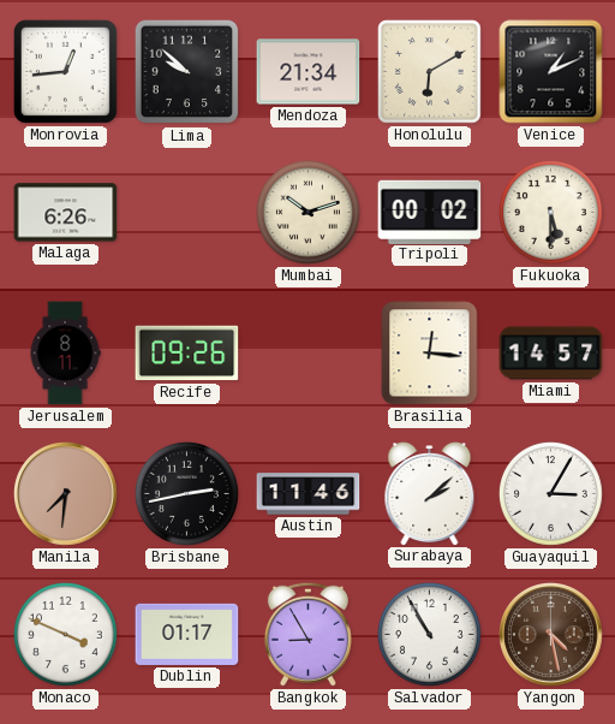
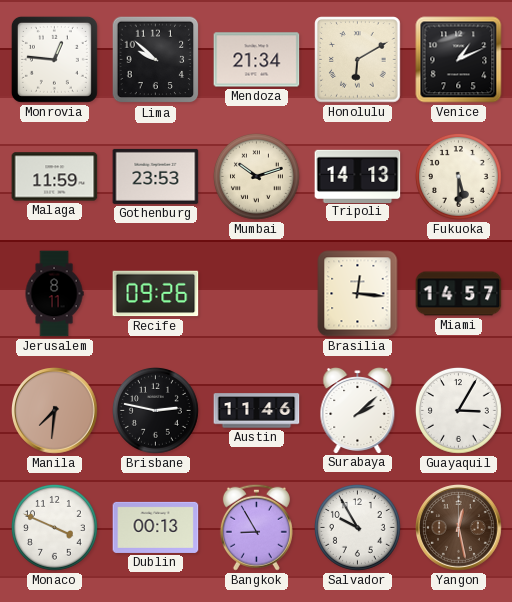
Monrovia: 12:44 -> 12:46
Malaga: 6:26 -> 11:59
Gothenburg: none -> 23:53
Tripoli: 00:02 -> 14:13
Brisbane: 2:43 -> 2:47
Dublin: 01:17 -> 00:13
Salvador: 10:55 -> 9:55
Yangon: 4:28 -> 12:28
